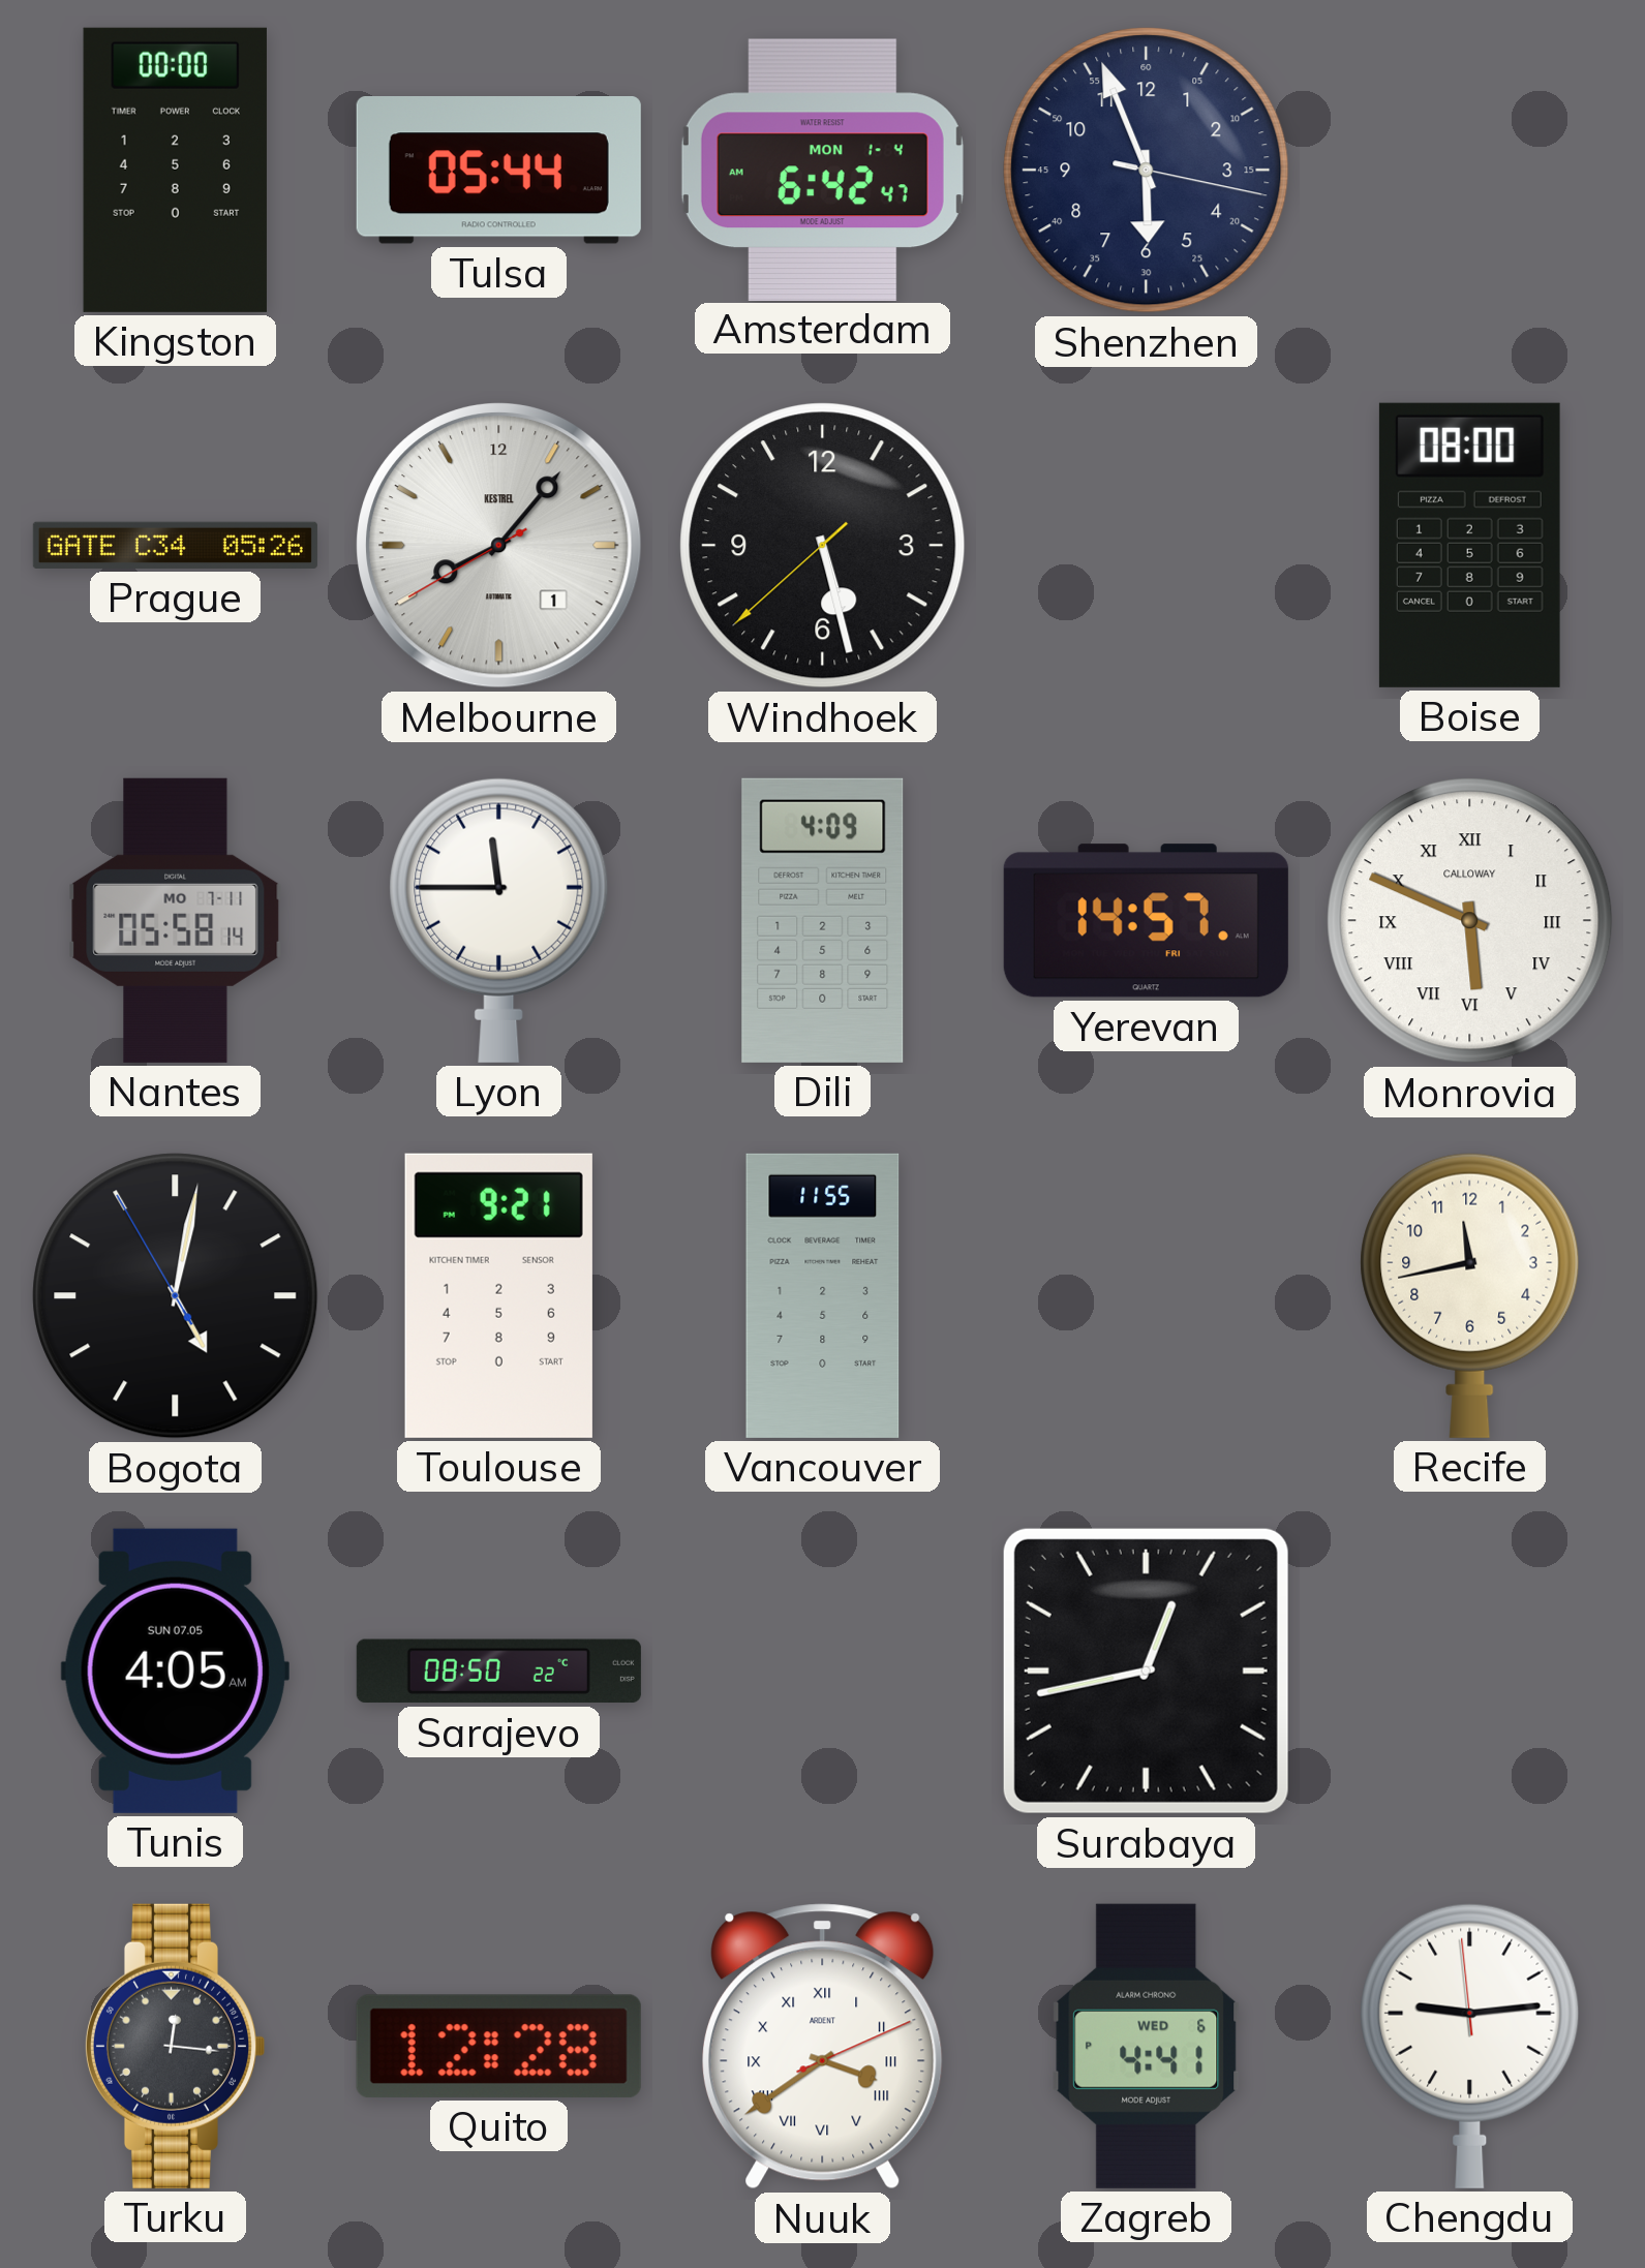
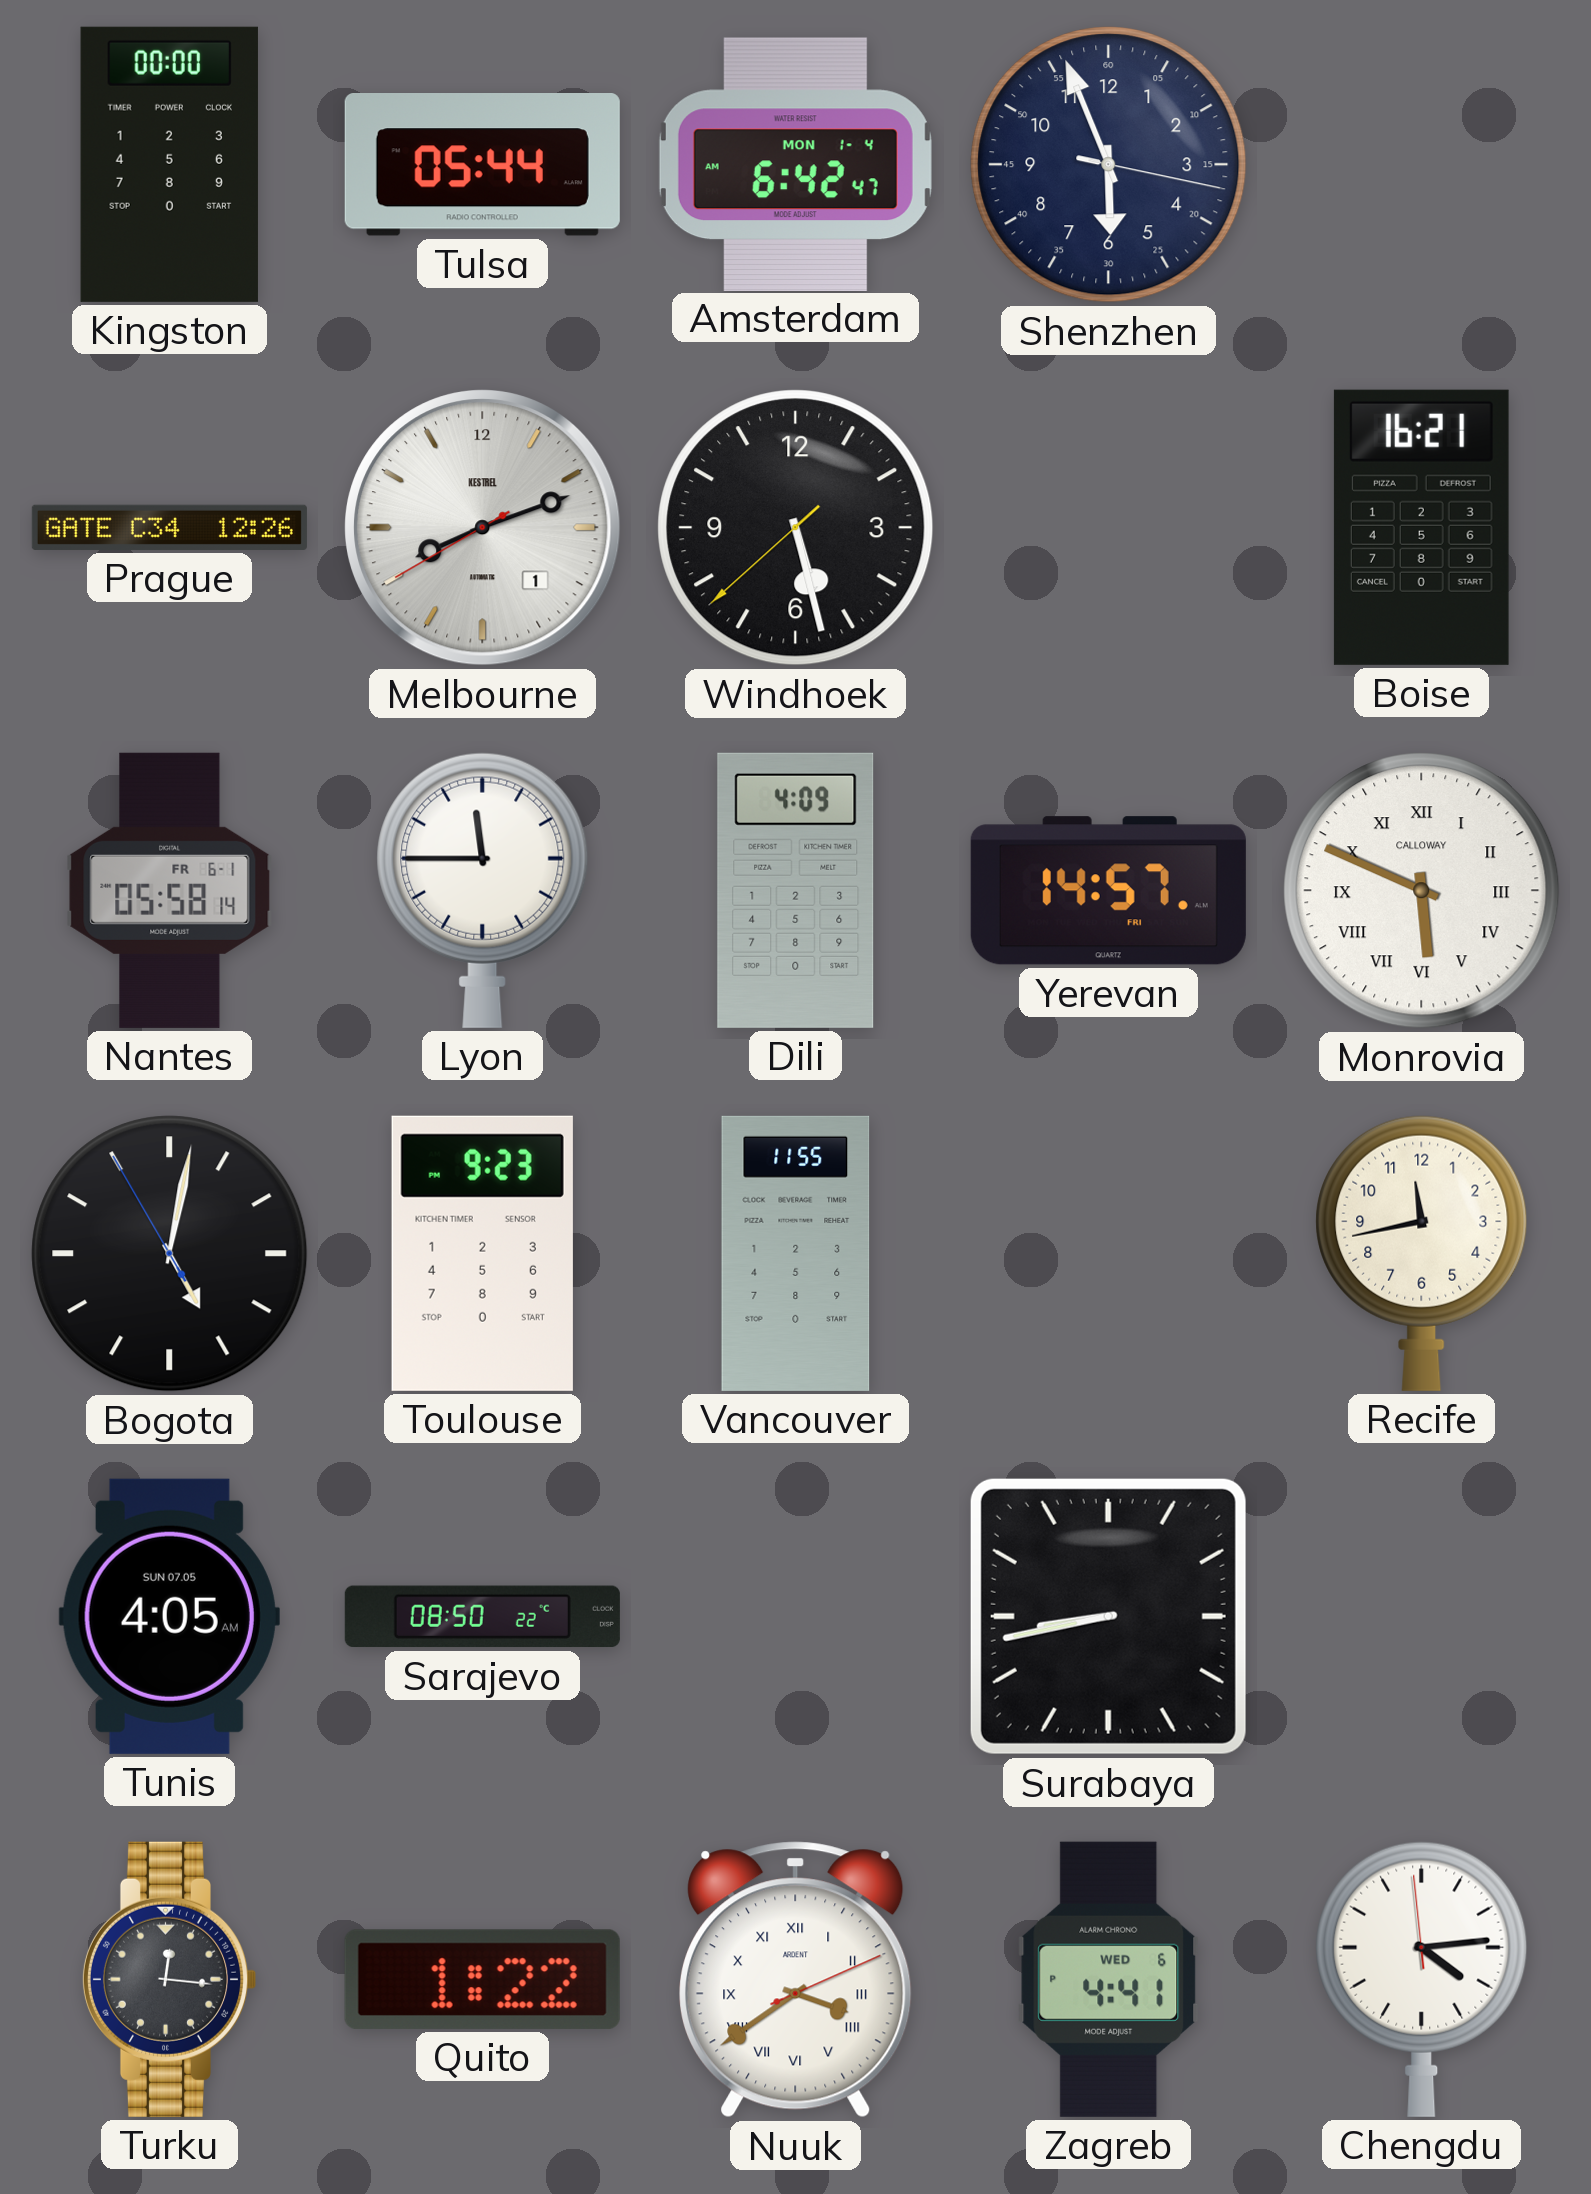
Prague: 05:26 -> 12:26
Melbourne: 8:06 -> 8:11
Boise: 08:00 -> 16:21
Nantes date: MO 7-11 -> FR 6-1
Toulouse: 9:21 -> 9:23
Surabaya: 12:43 -> 8:43
Quito: 12:28 -> 1:22
Chengdu: 9:13 -> 4:13
